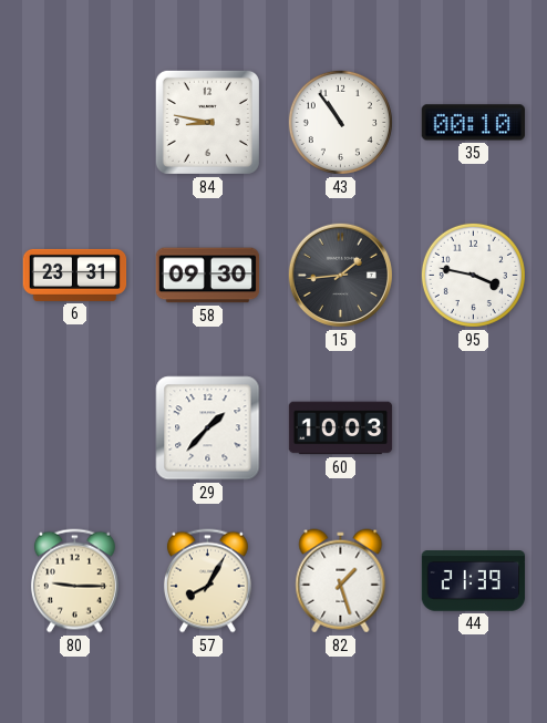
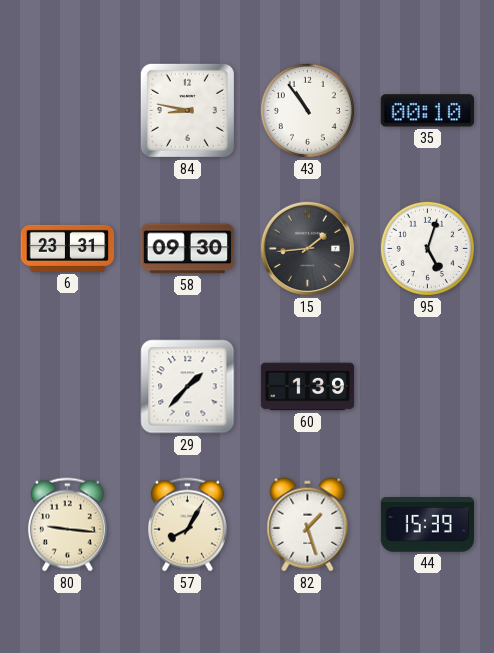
95: 3:47 -> 5:03
60: 10:03 -> 1:39
80: 9:15 -> 9:16
44: 21:39 -> 15:39
